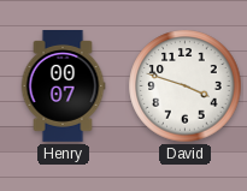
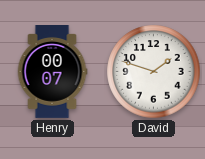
David: 3:48 -> 1:48
